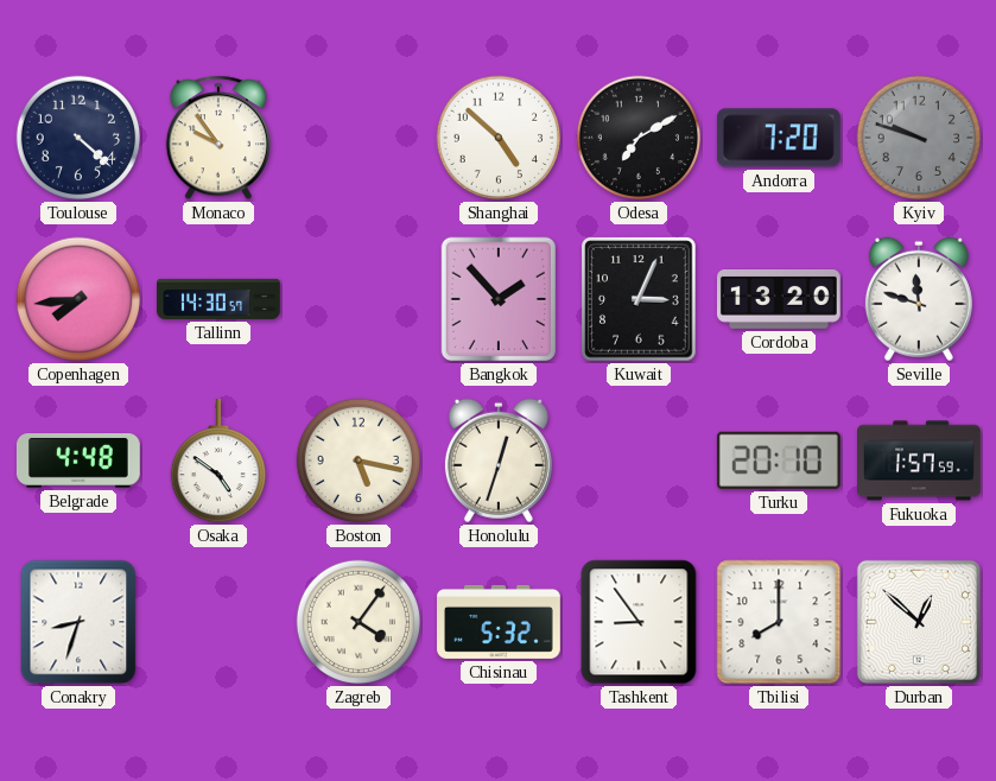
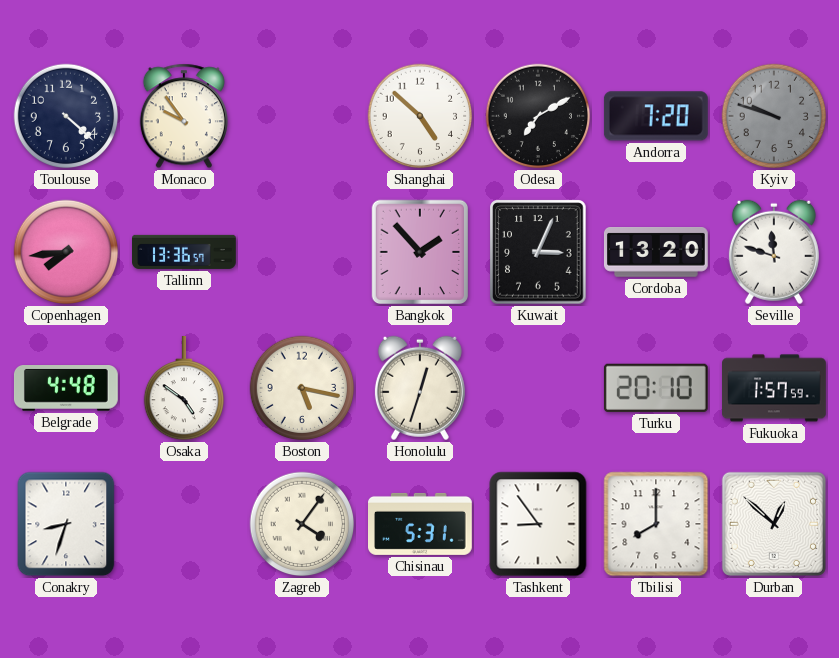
Tallinn: 14:30 -> 13:36
Chisinau: 5:32 -> 5:31
